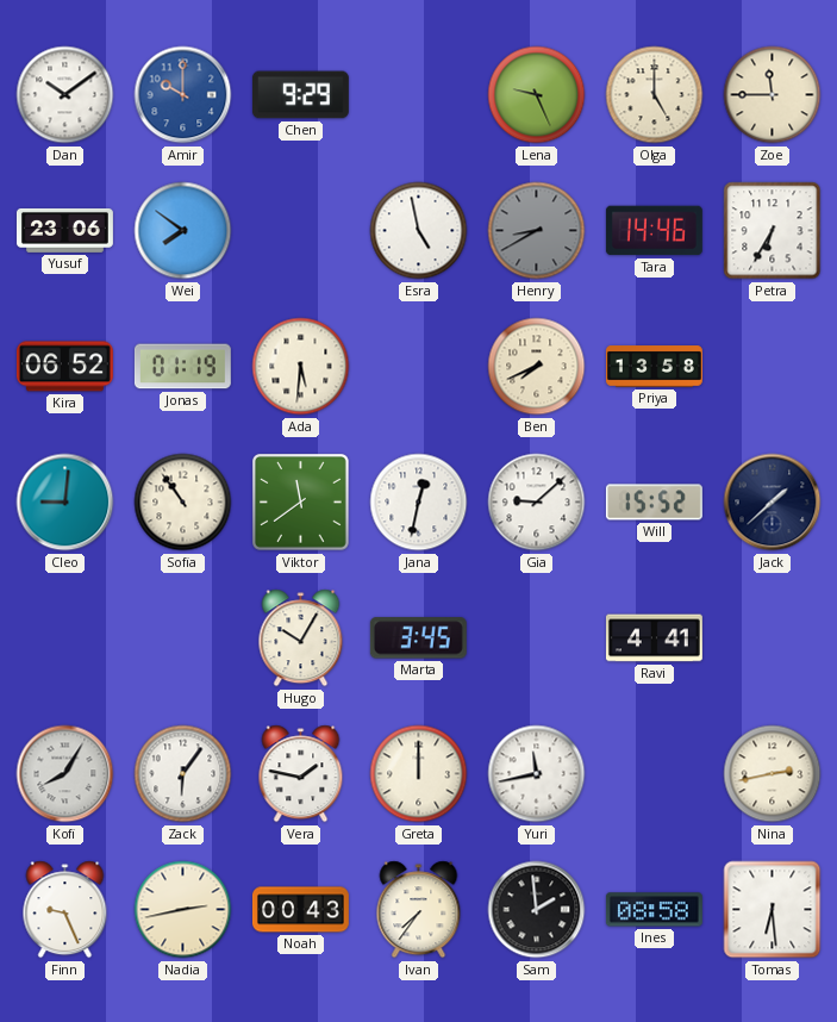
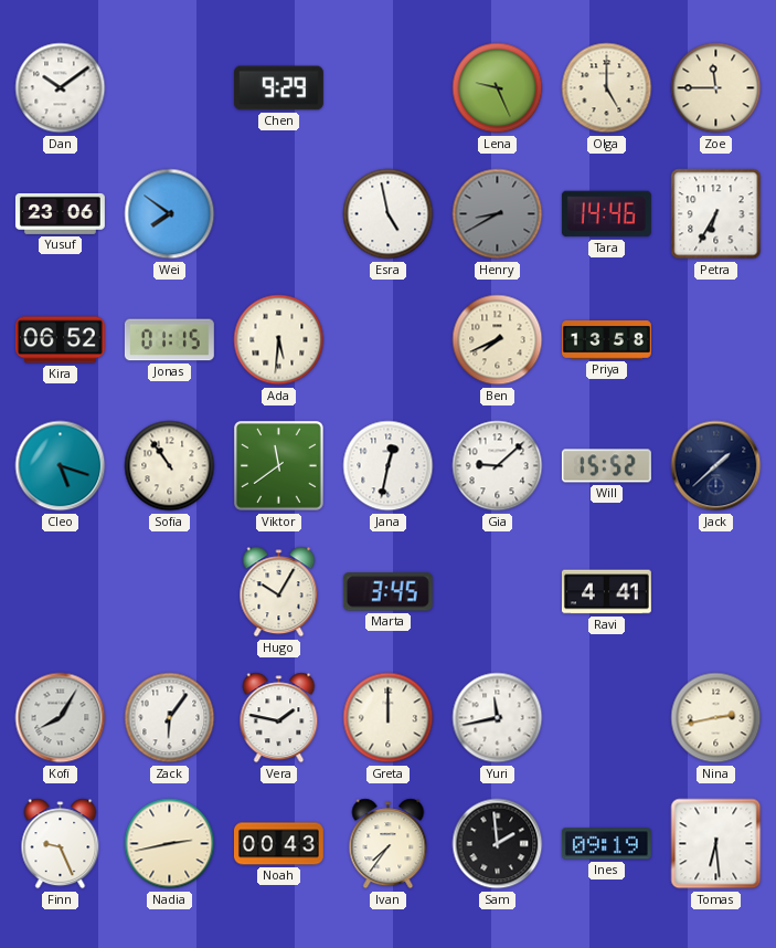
Amir: 10:00 -> none
Jonas: 01:19 -> 01:15
Cleo: 9:01 -> 5:18
Ines: 08:58 -> 09:19
